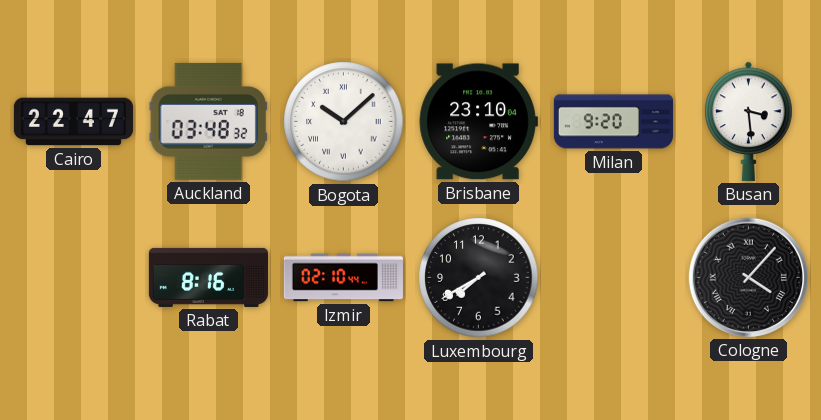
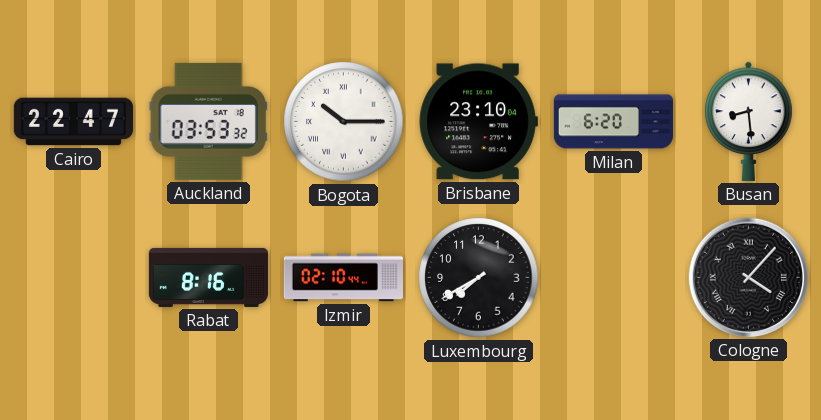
Auckland: 03:48 -> 03:53
Bogota: 10:08 -> 10:15
Milan: 9:20 -> 6:20
Busan: 3:29 -> 8:29
